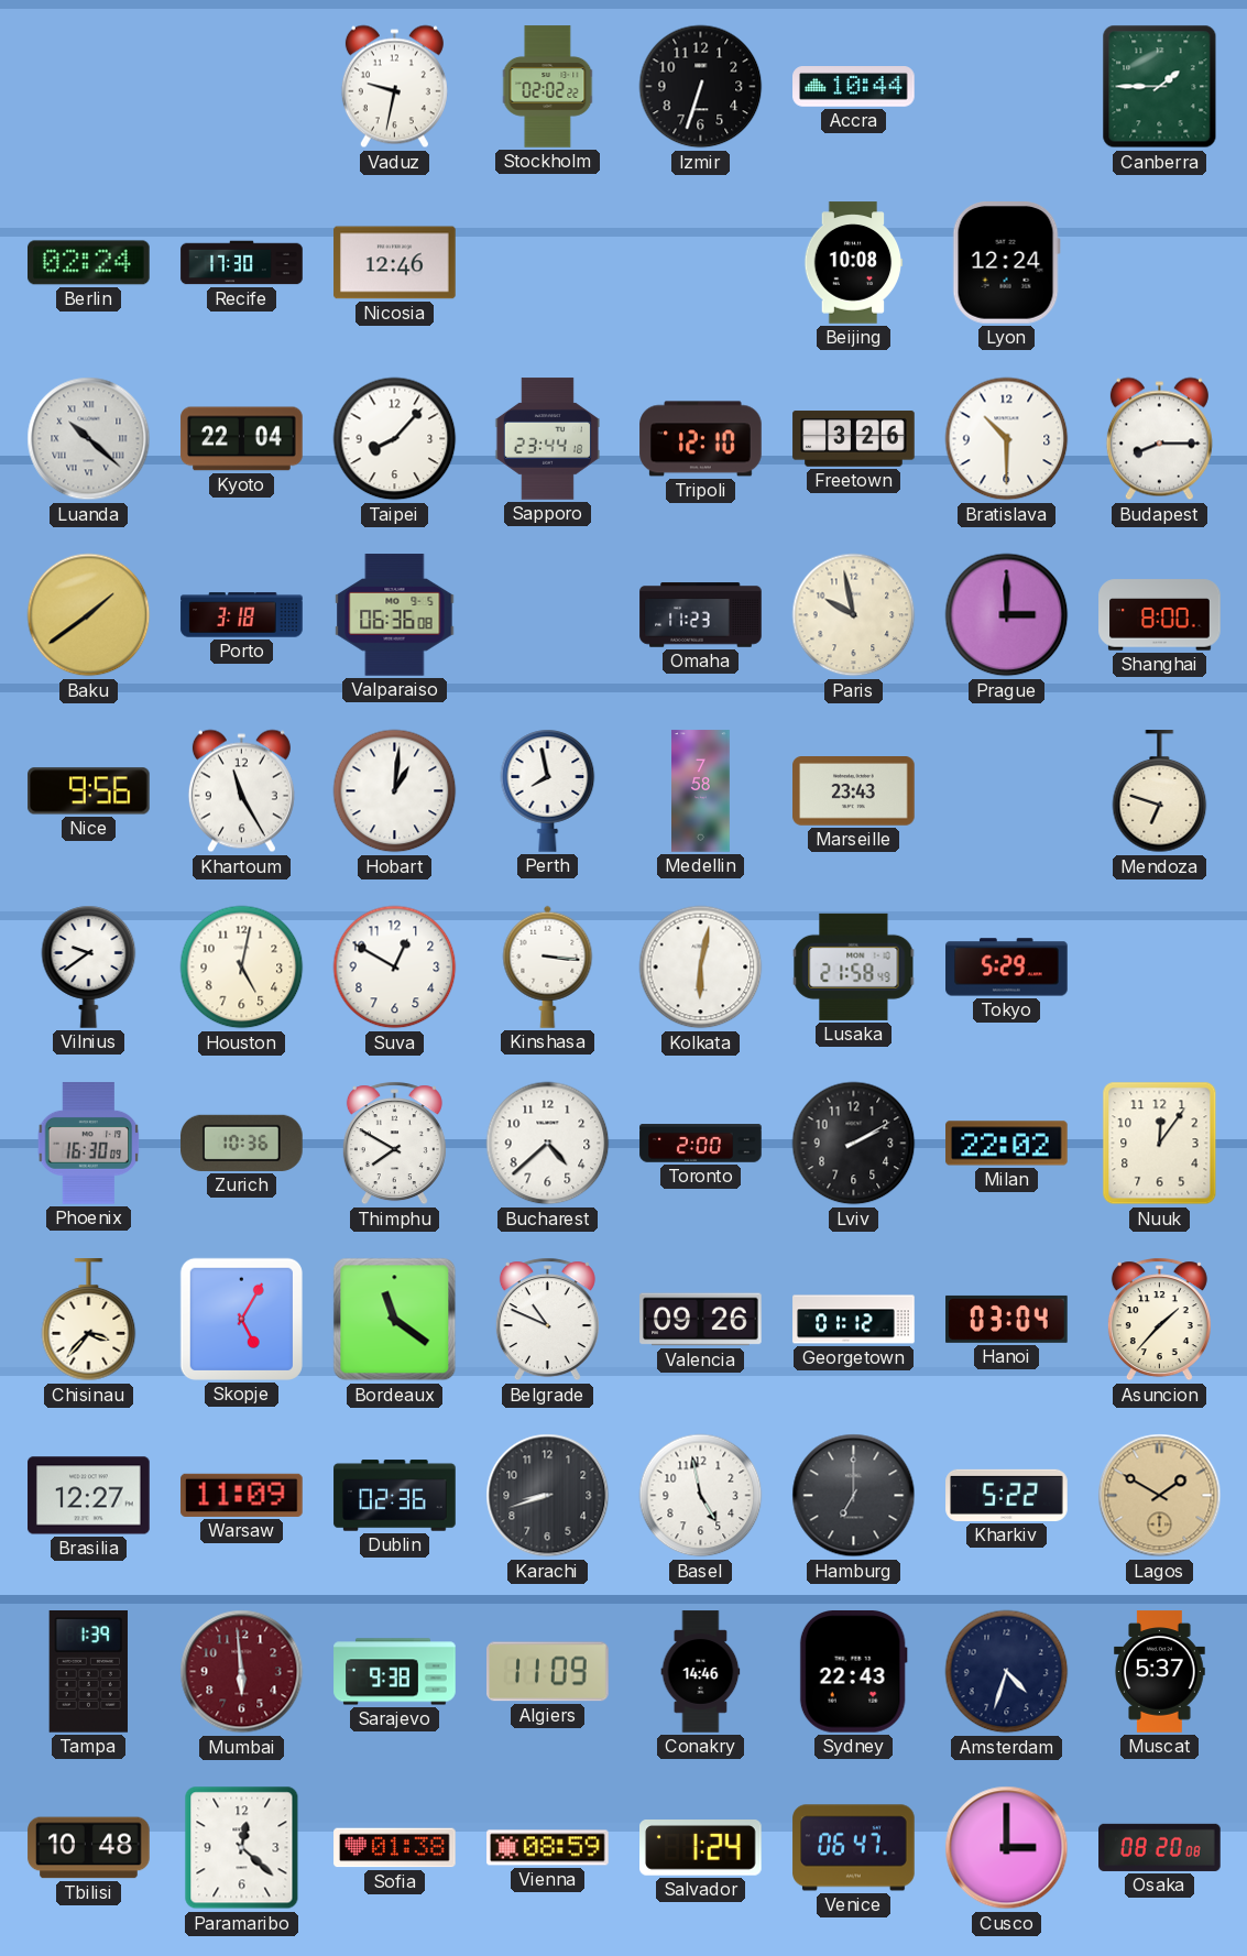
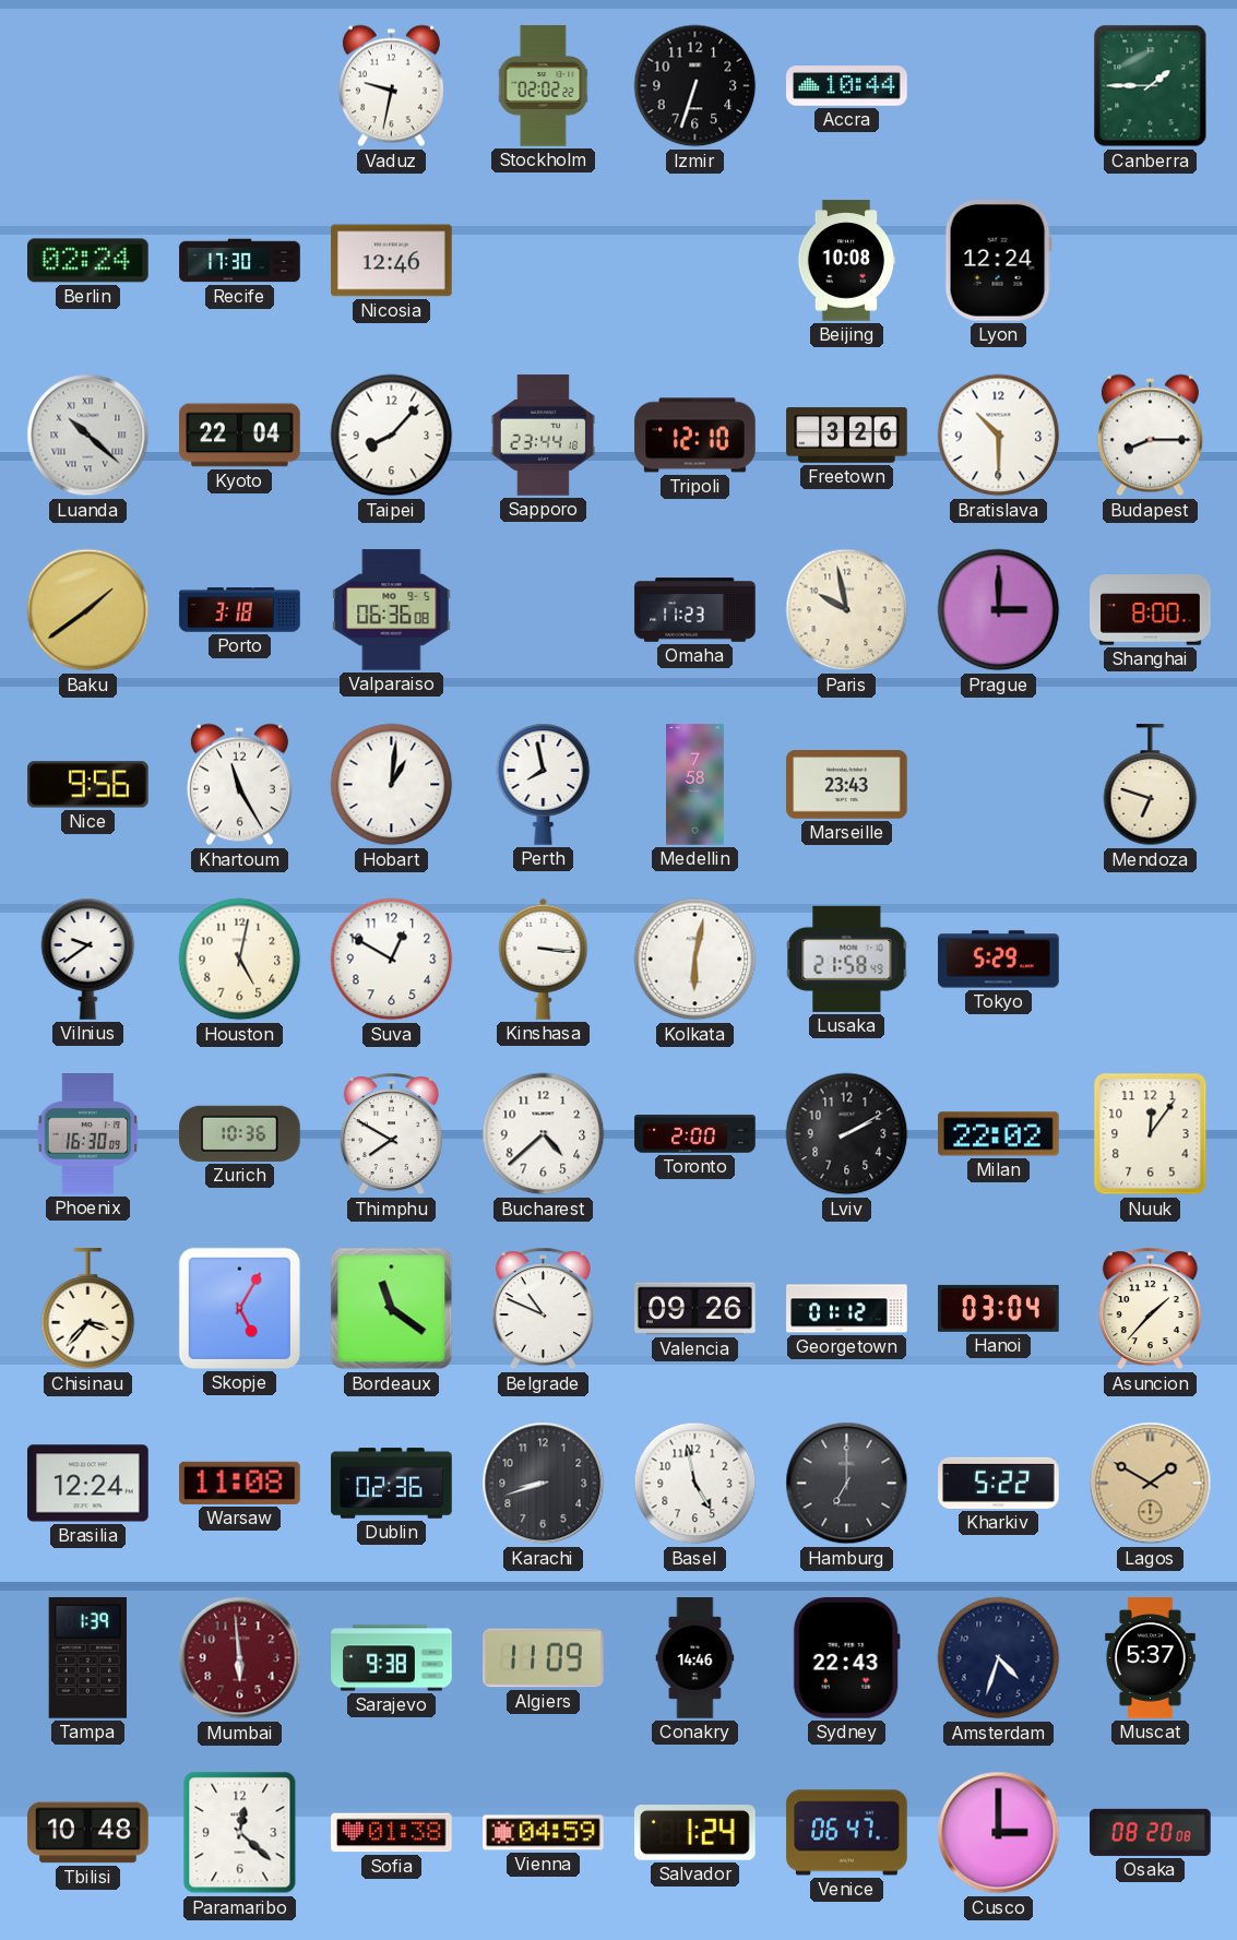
Brasilia: 12:27 -> 12:24
Warsaw: 11:09 -> 11:08
Vienna: 08:59 -> 04:59
